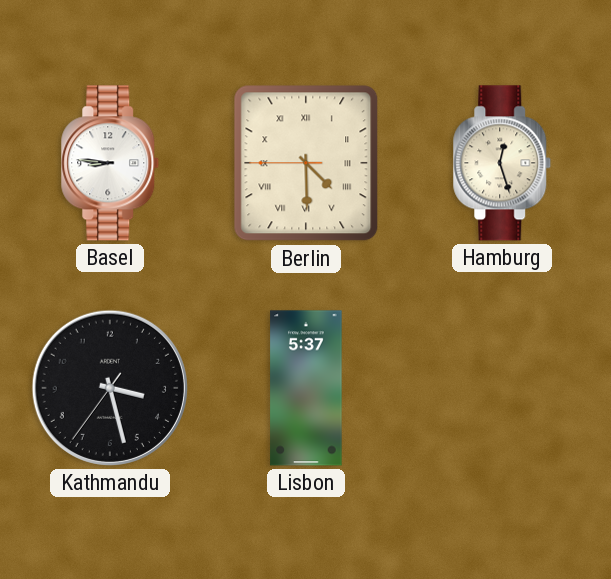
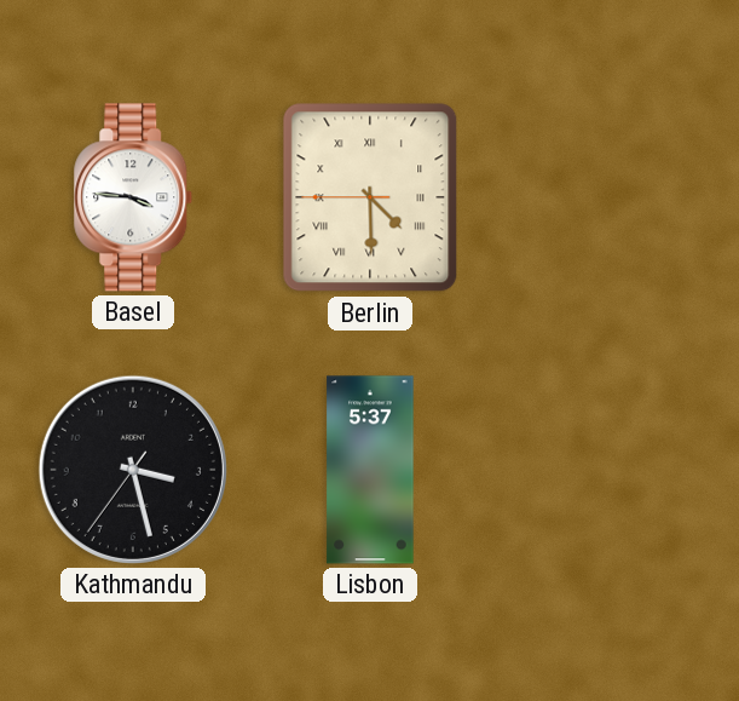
Basel: 8:46 -> 3:46
Hamburg: 12:27 -> none
